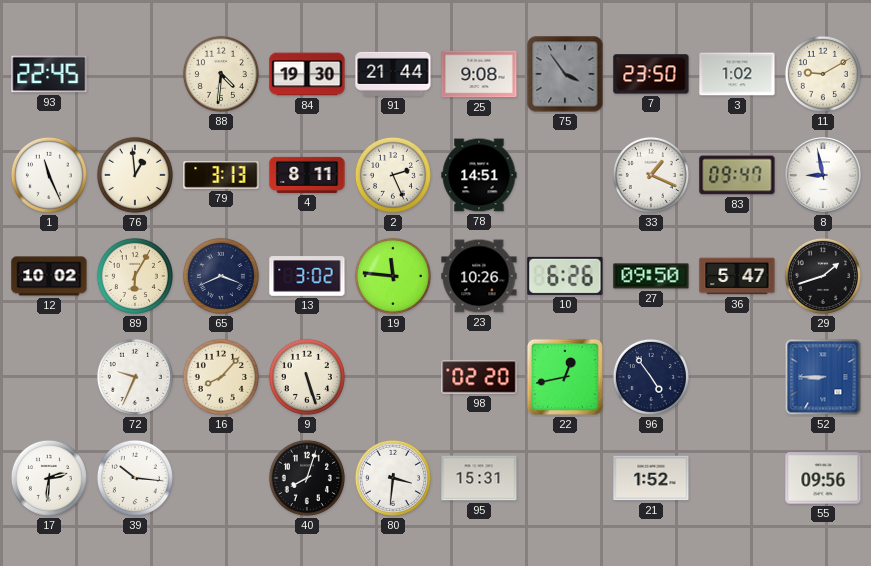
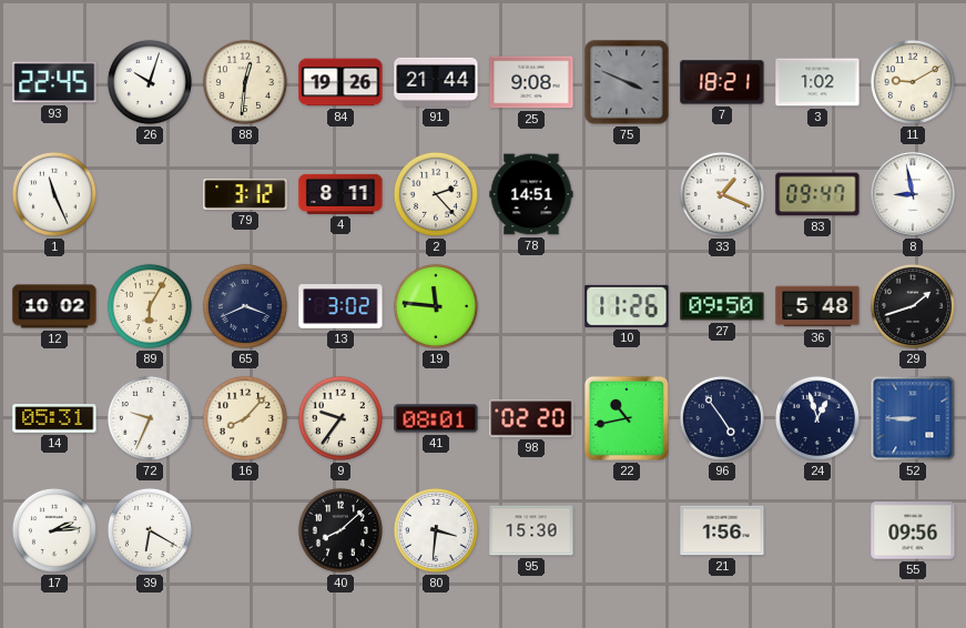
26: none -> 10:03
88: 4:31 -> 12:31
84: 19:30 -> 19:26
75: 3:54 -> 3:49
7: 23:50 -> 18:21
76: 12:59 -> none
79: 3:13 -> 3:12
2: 2:26 -> 2:23
23: 10:26 -> none
10: 6:26 -> 11:26
36: 5:47 -> 5:48
14: none -> 05:31
9: 5:27 -> 9:36
41: none -> 08:01
22: 12:43 -> 10:43
24: none -> 12:57
17: 2:31 -> 2:14
39: 10:16 -> 6:20
40: 8:03 -> 8:08
95: 15:31 -> 15:30
21: 1:52 -> 1:56
